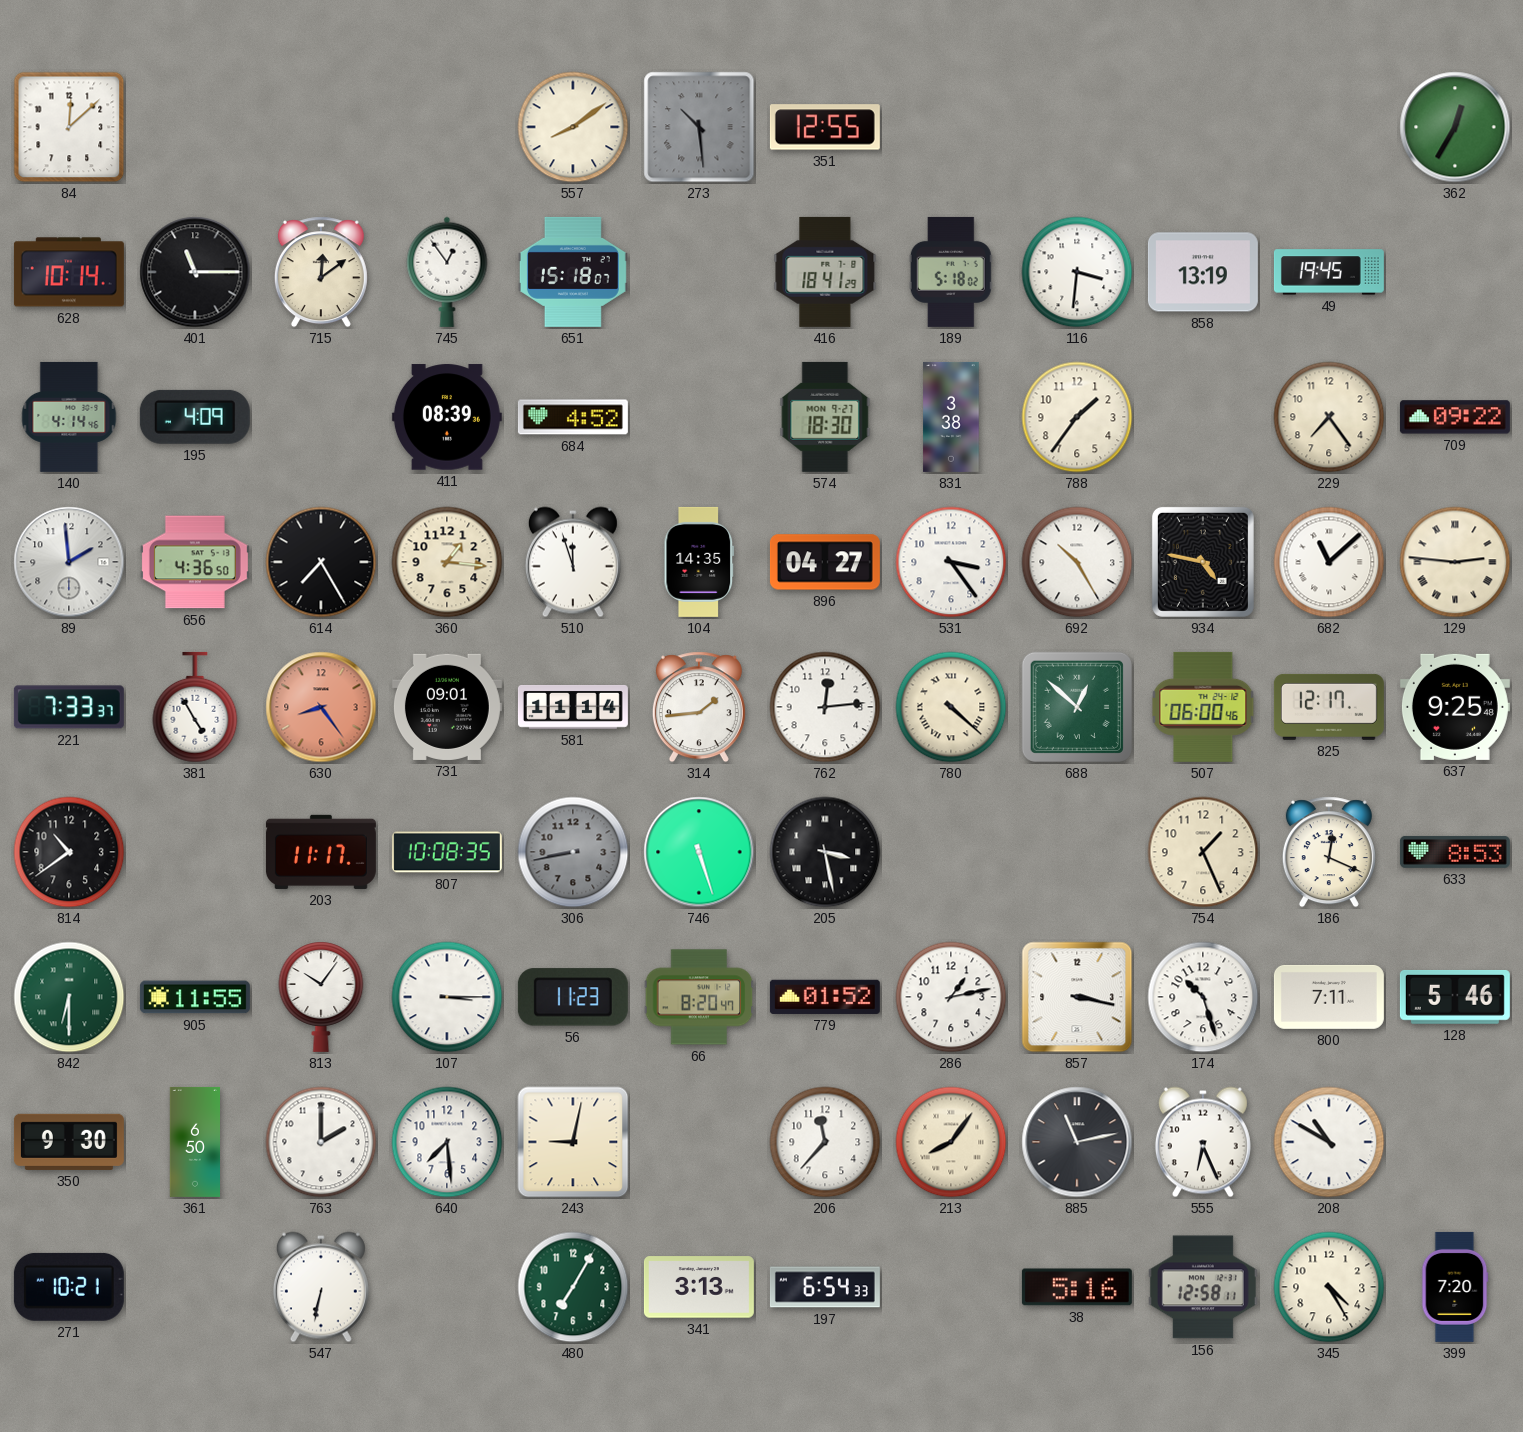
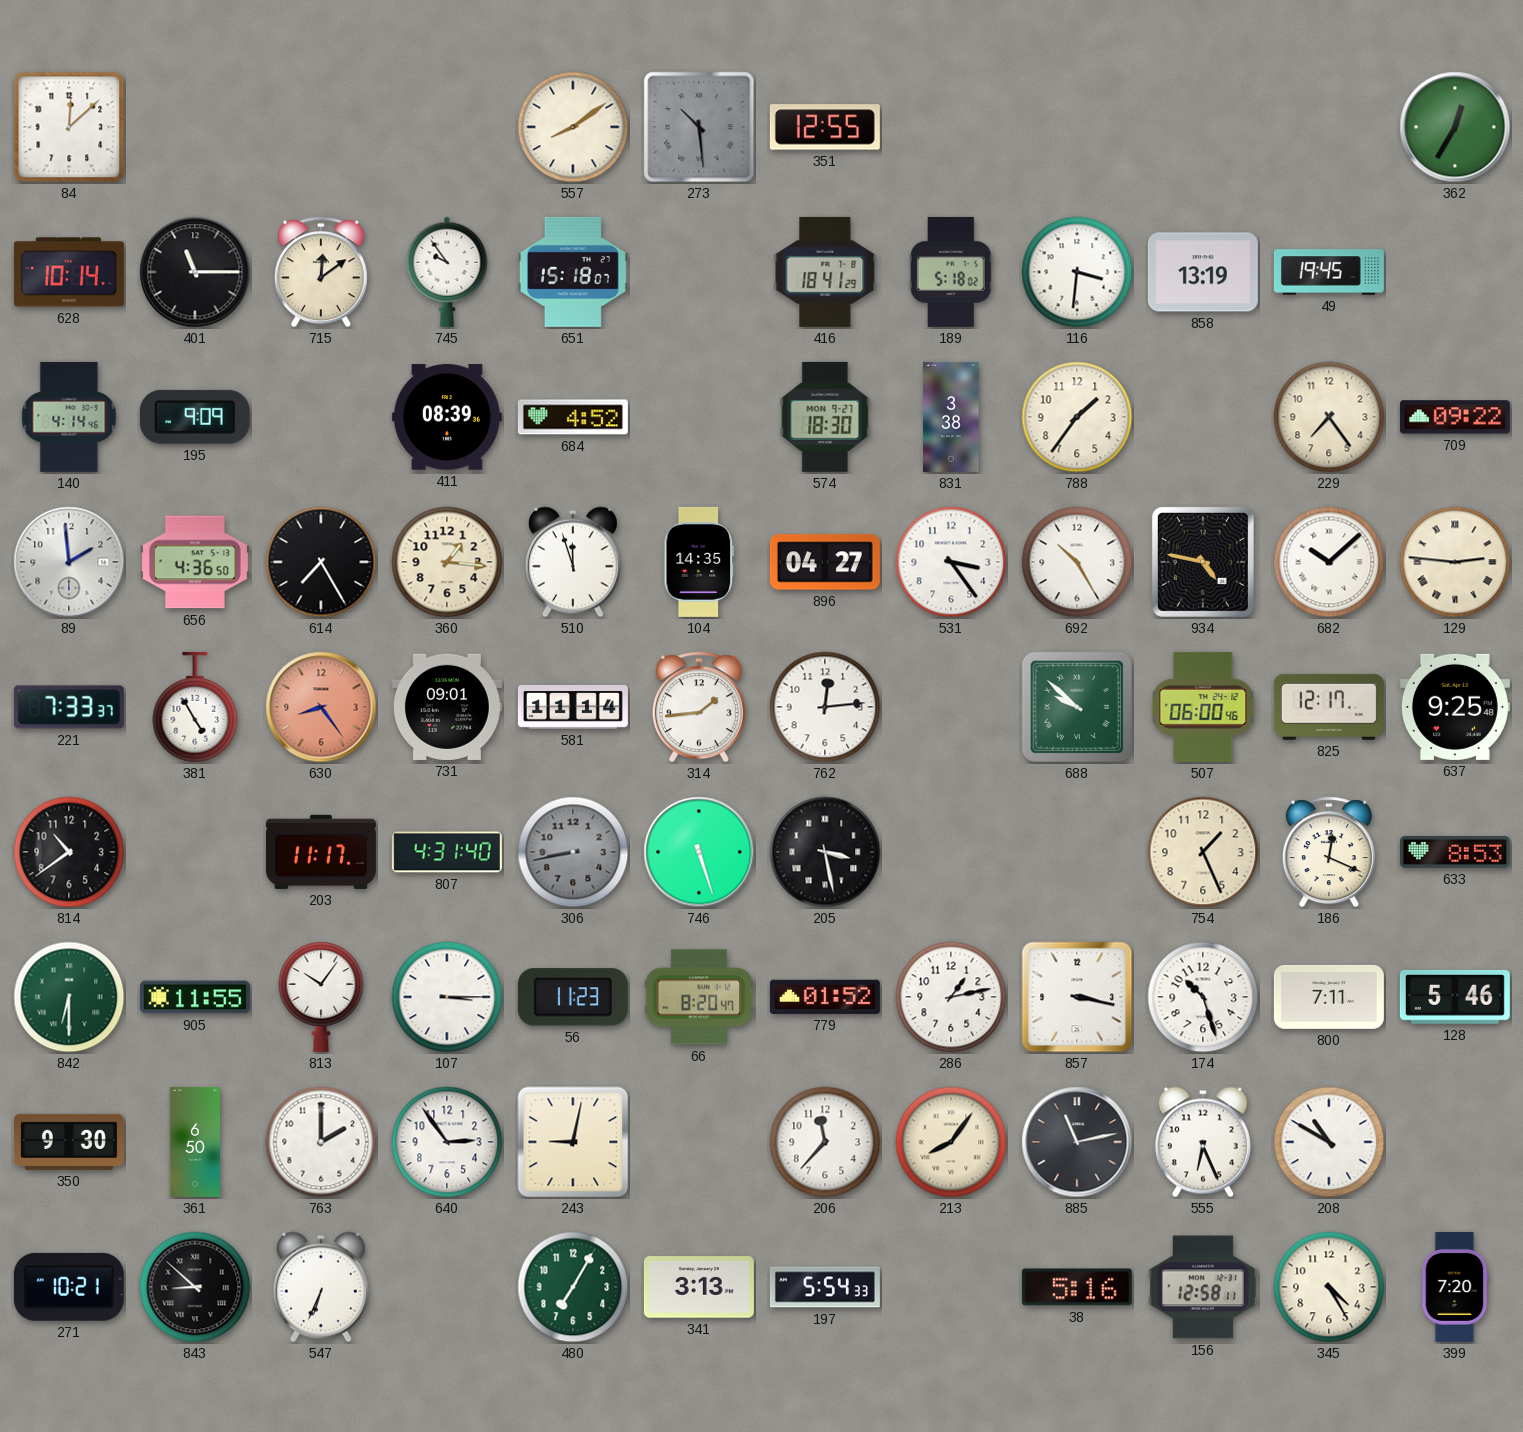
745: 12:54 -> 9:54
195: 4:09 -> 9:09
682: 11:08 -> 10:08
780: 4:22 -> none
688: 12:52 -> 9:52
807: 10:08 -> 4:31
640: 7:29 -> 2:54
843: none -> 8:52
547: 6:32 -> 6:34
197: 6:54 -> 5:54
